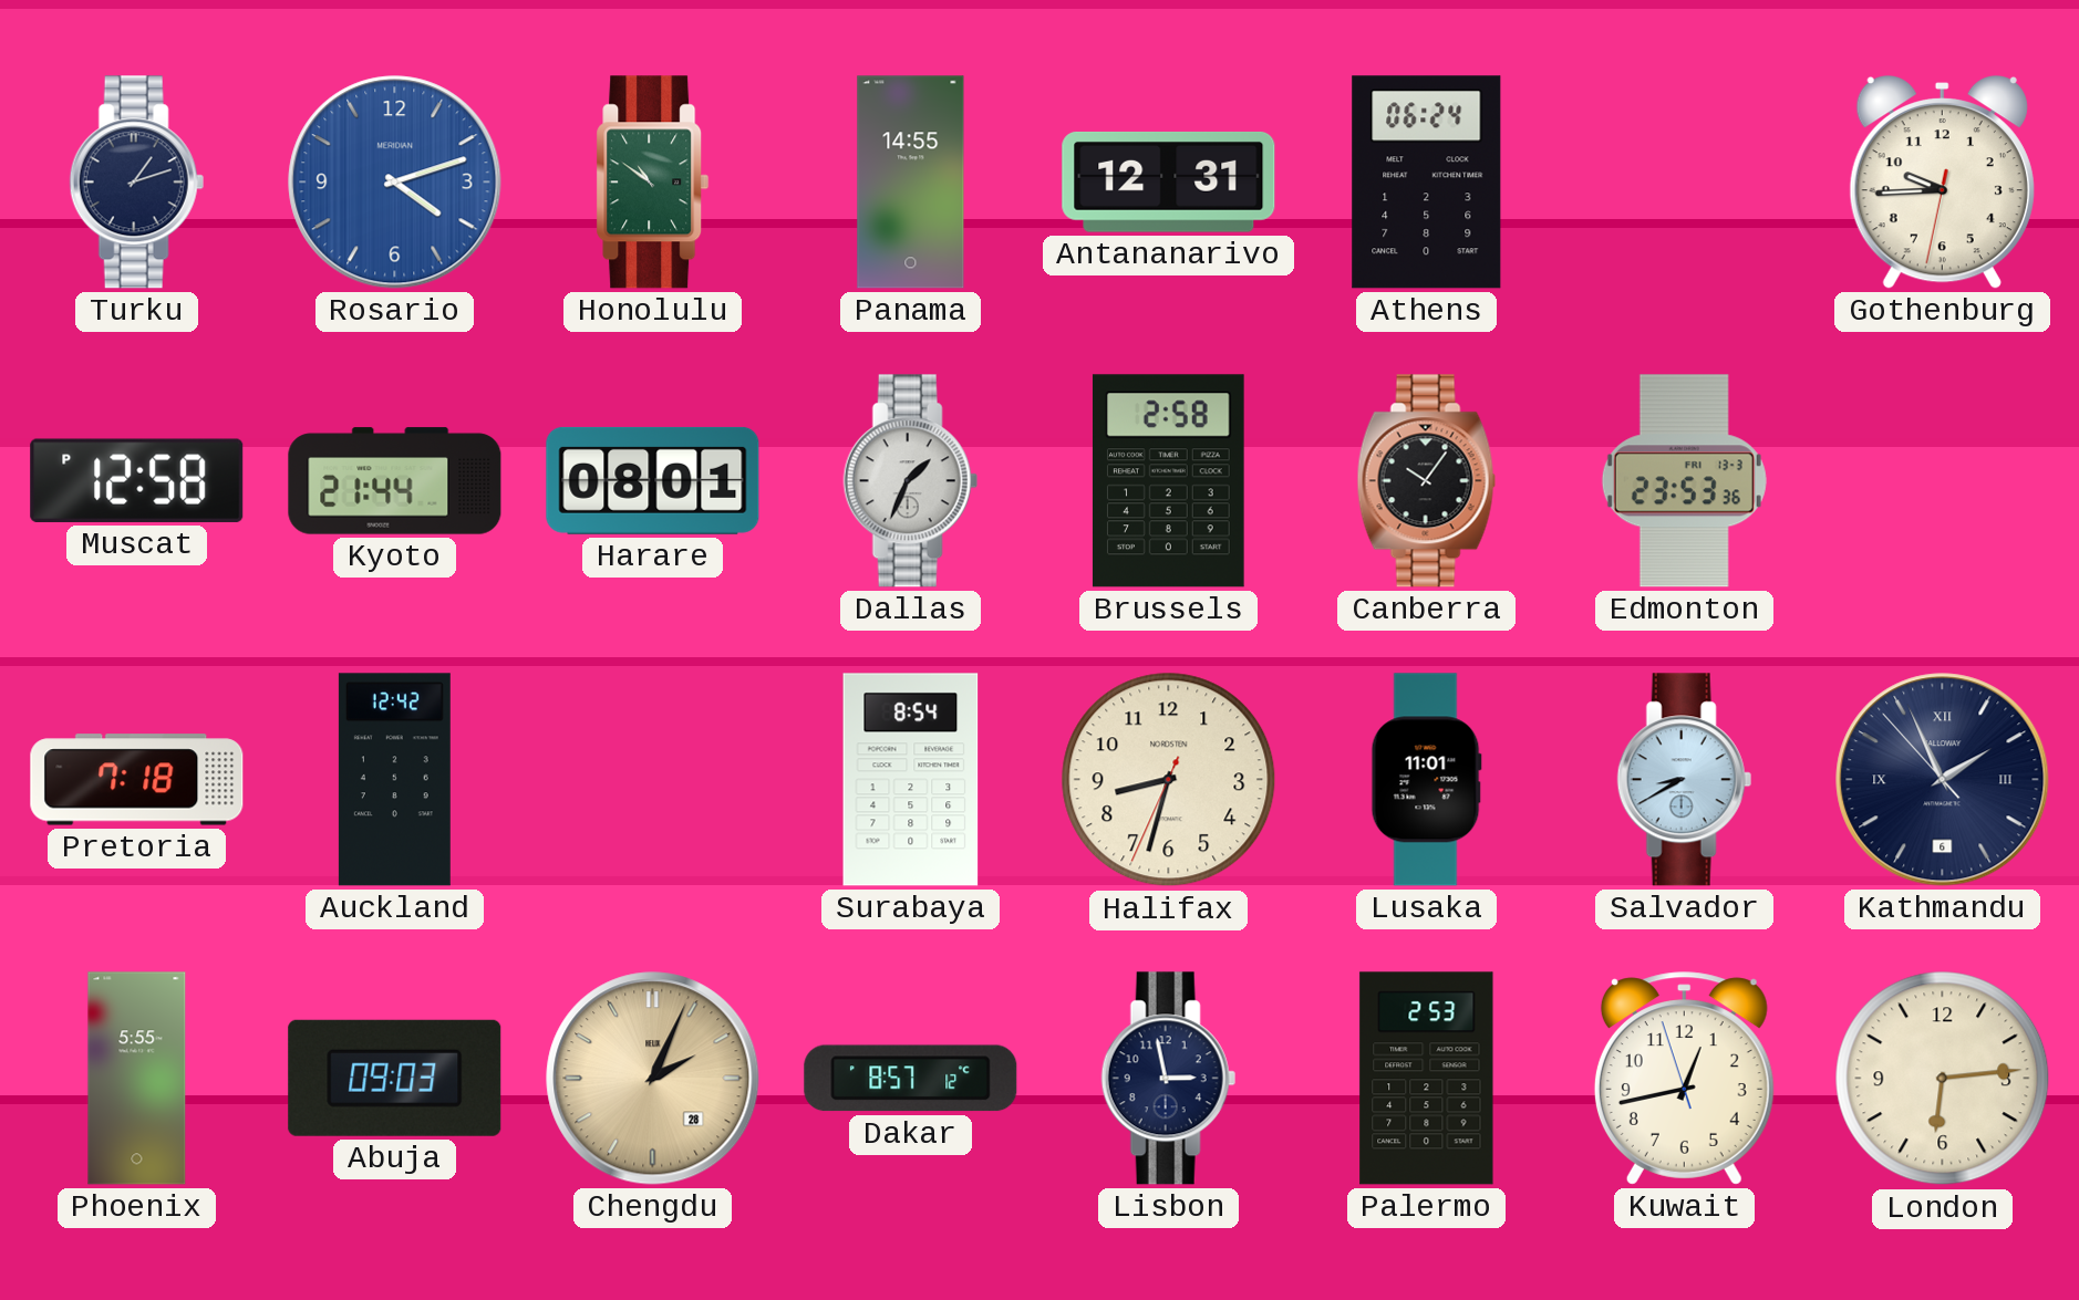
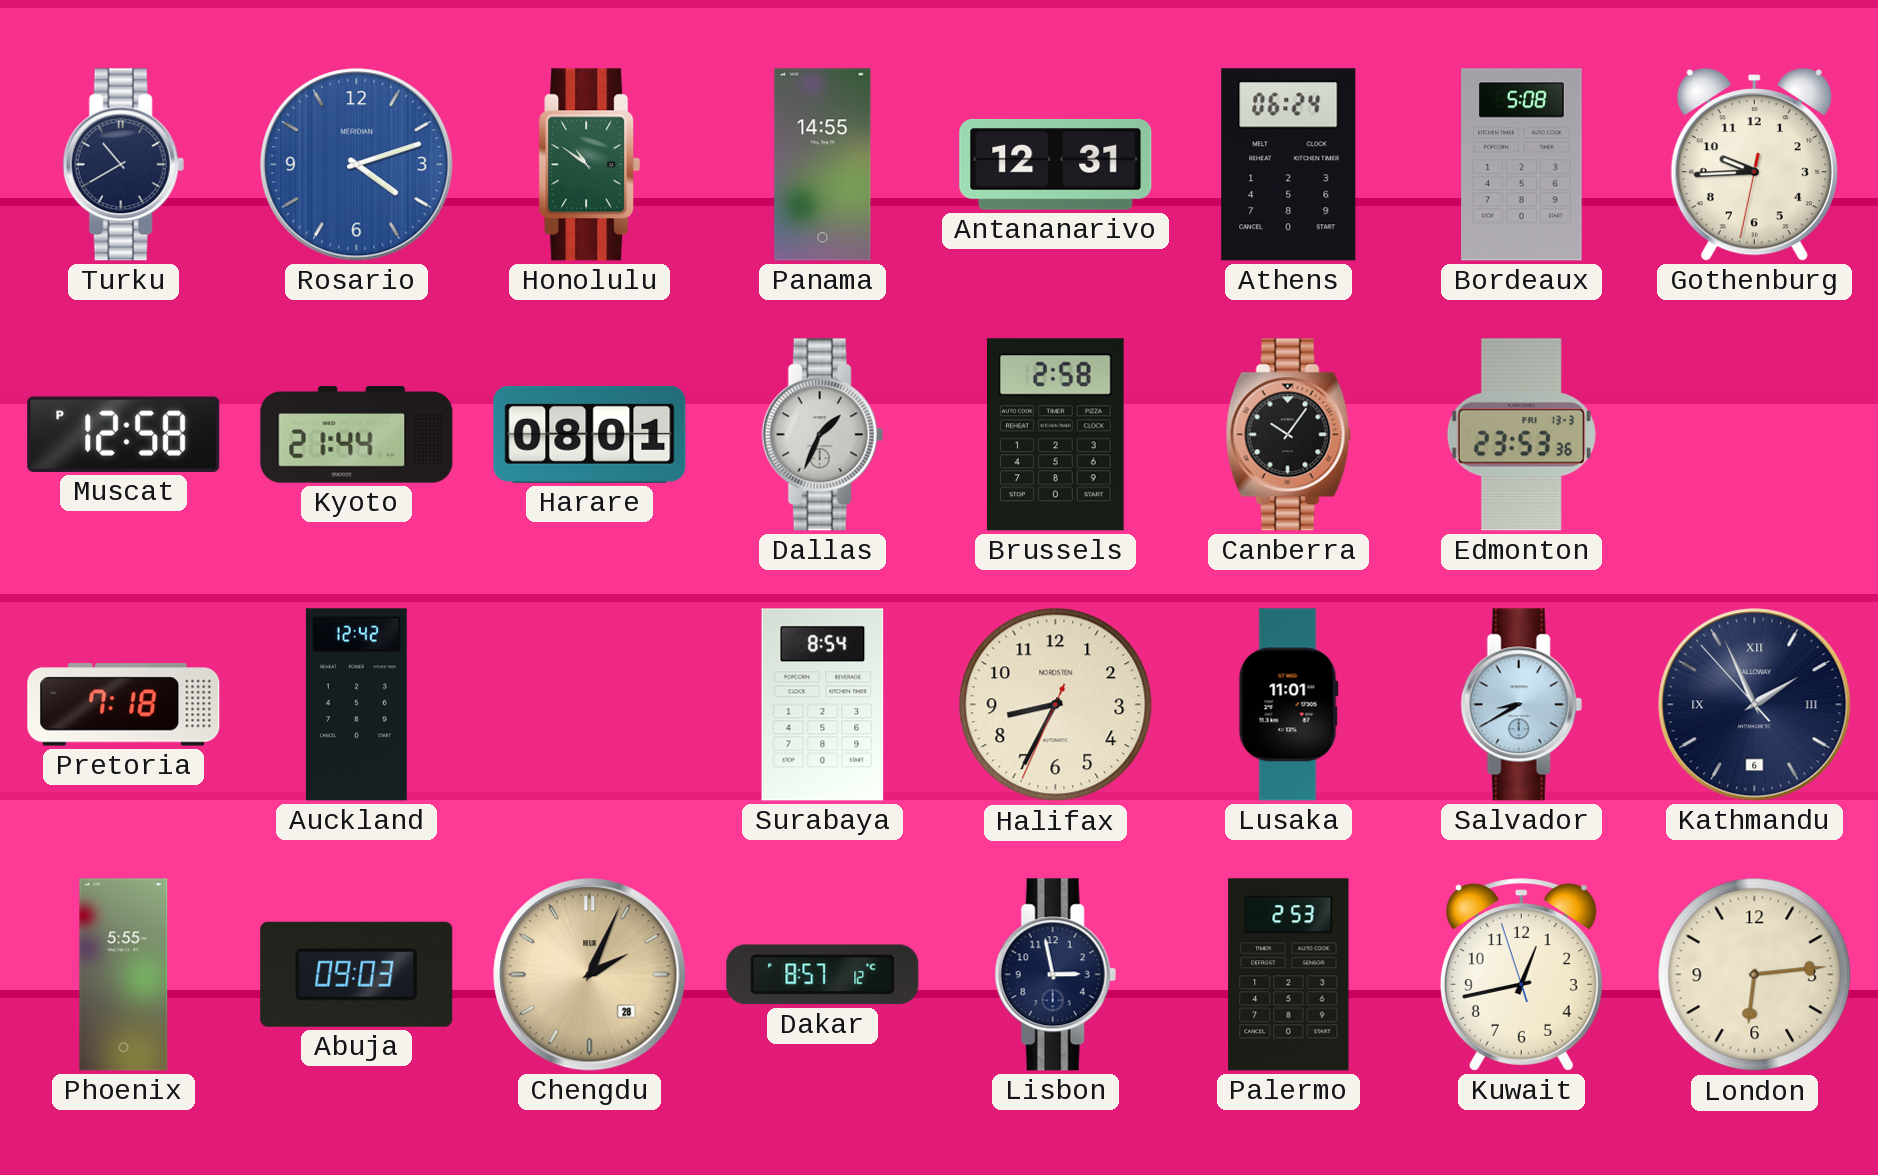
Turku: 1:12 -> 10:40
Bordeaux: none -> 5:08
Halifax: 8:32 -> 8:34
